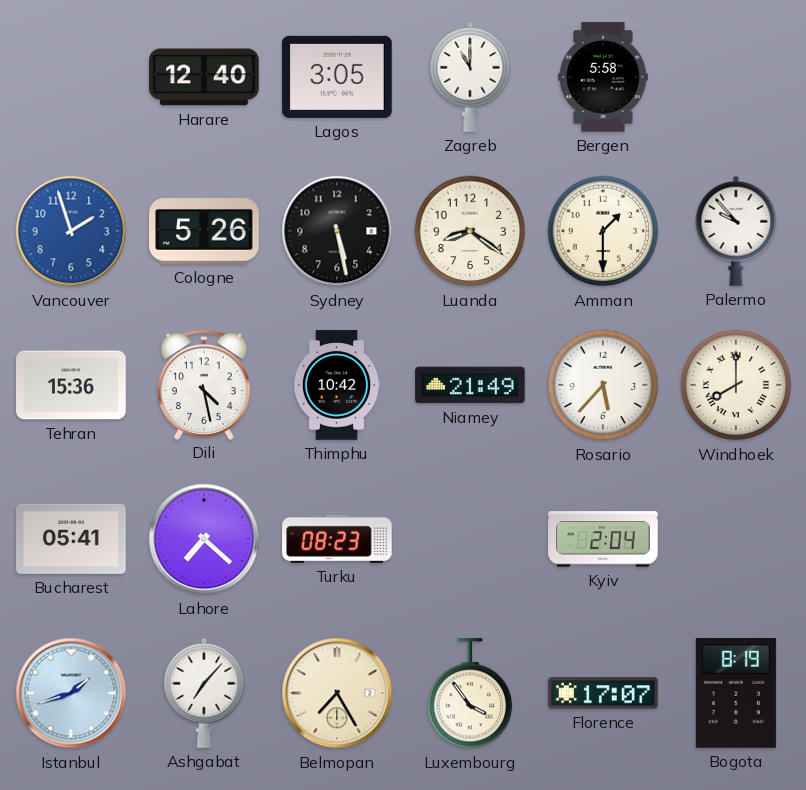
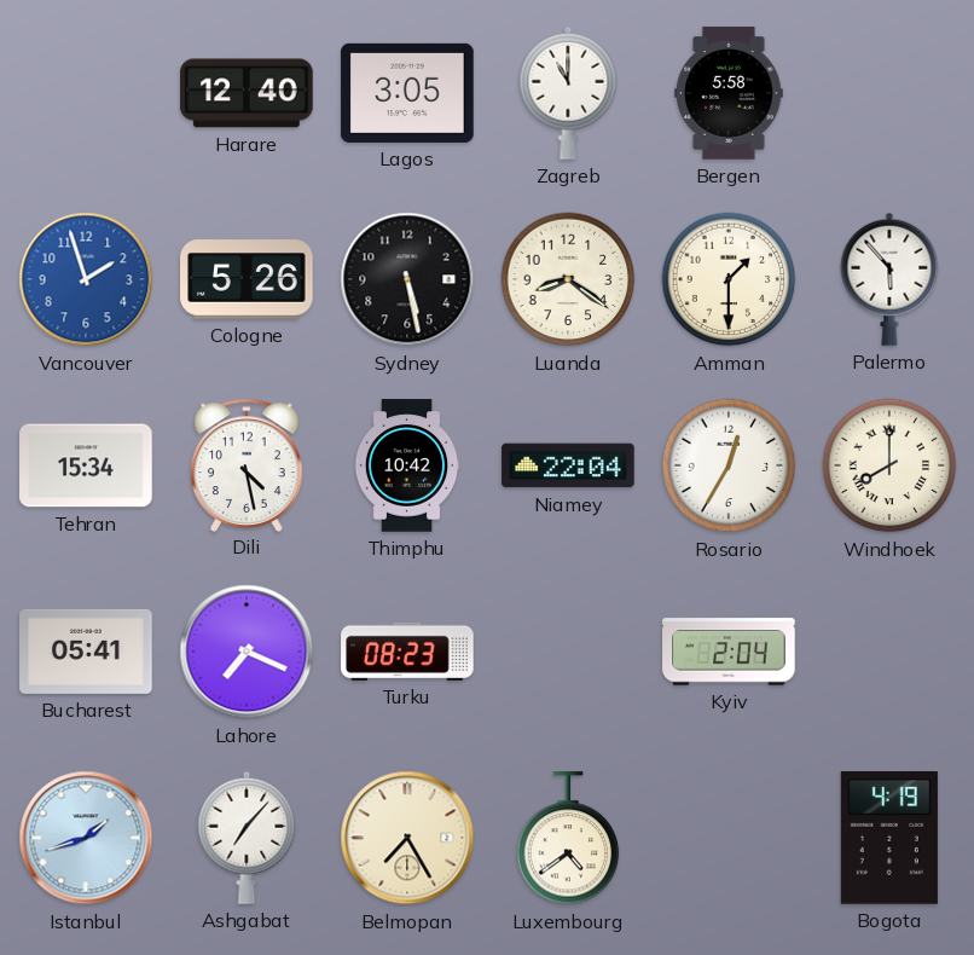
Palermo: 9:53 -> 5:53
Tehran: 15:36 -> 15:34
Niamey: 21:49 -> 22:04
Rosario: 5:37 -> 12:35
Lahore: 7:22 -> 7:19
Luxembourg: 3:54 -> 4:39
Florence: 17:07 -> none
Bogota: 8:19 -> 4:19
